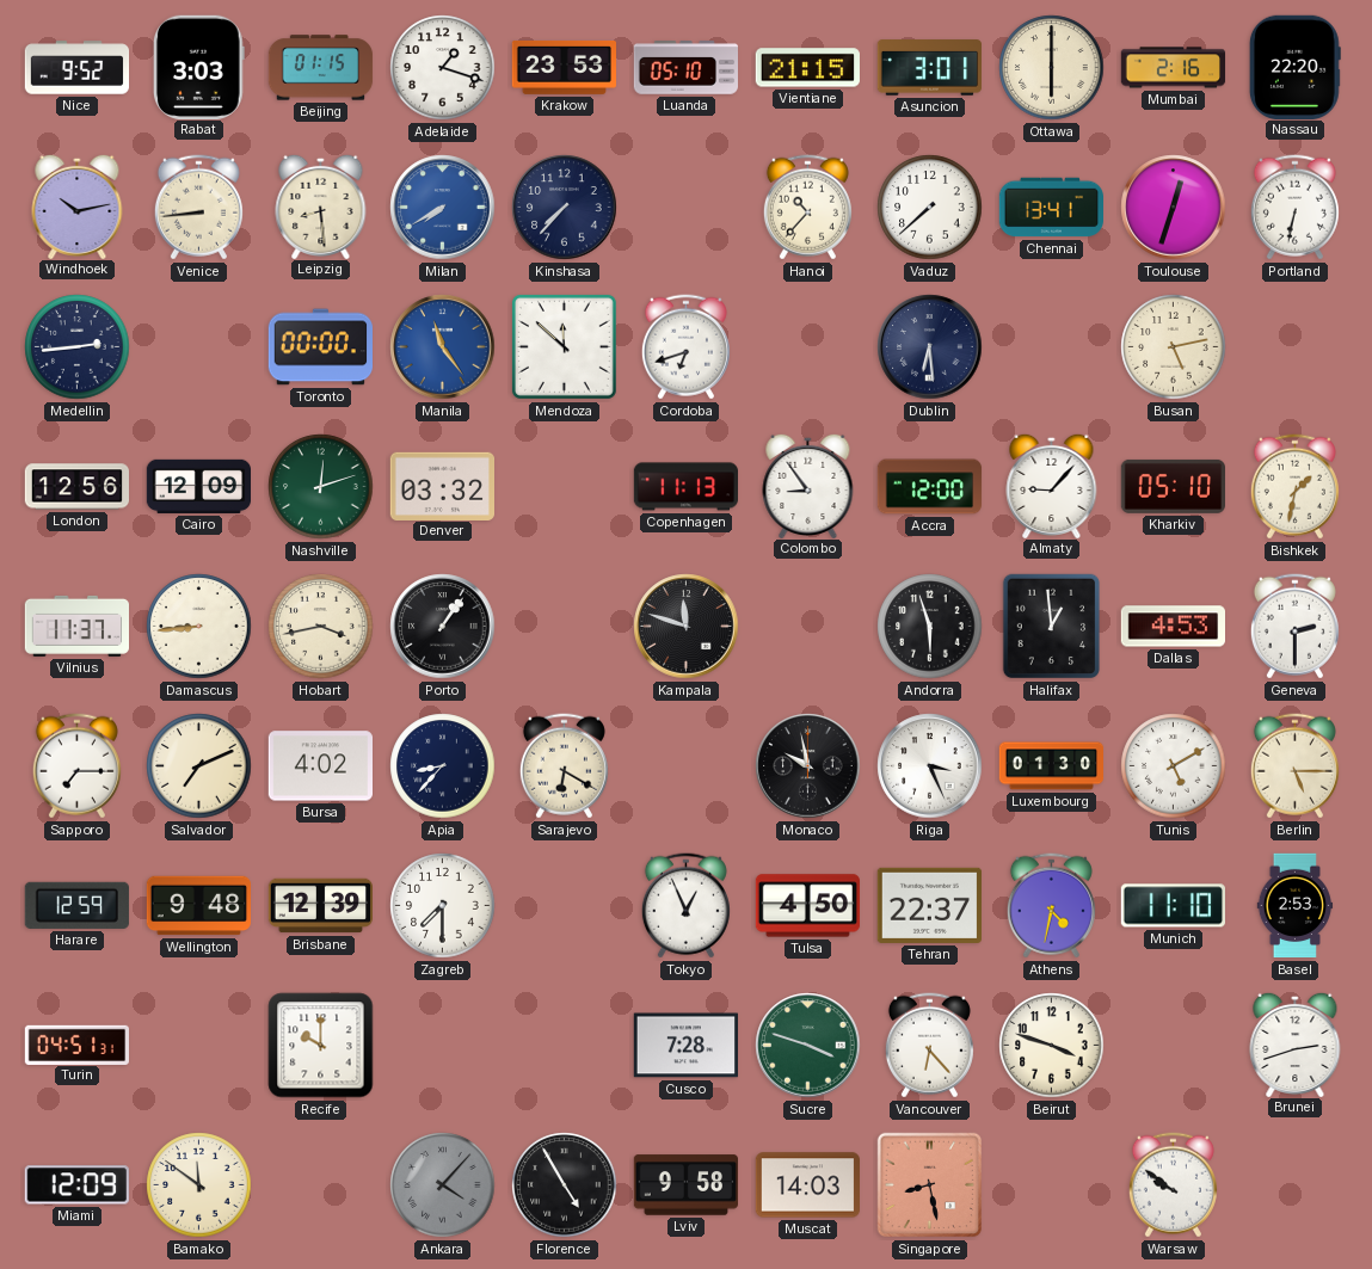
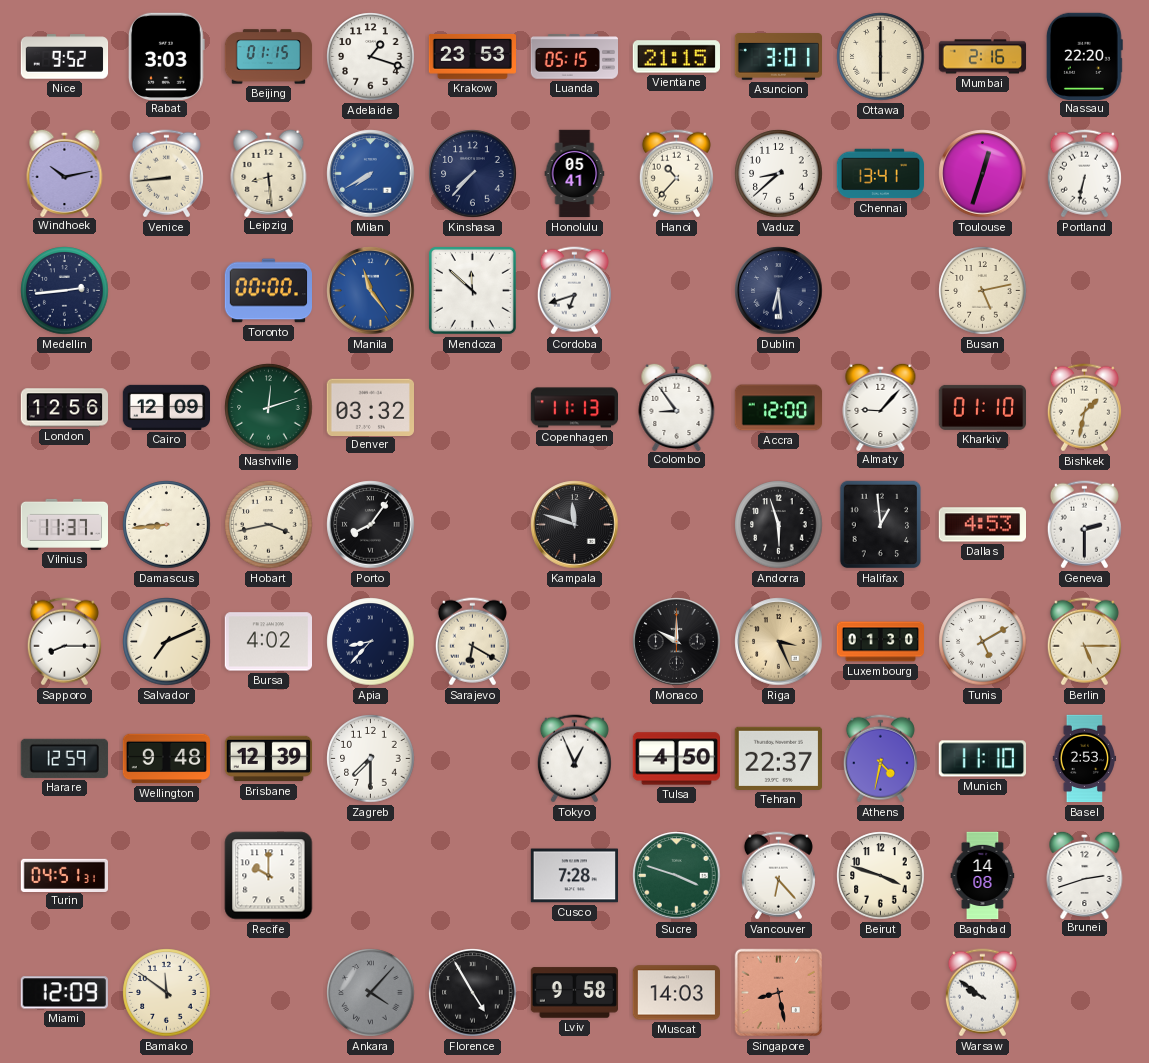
Luanda: 05:10 -> 05:15
Honolulu: none -> 05:41
Vaduz: 7:38 -> 8:38
Kharkiv: 05:10 -> 01:10
Porto: 1:06 -> 8:06
Sapporo: 7:15 -> 8:15
Monaco: 9:58 -> 10:00
Riga dial: white -> champagne
Baghdad: none -> 14:08
